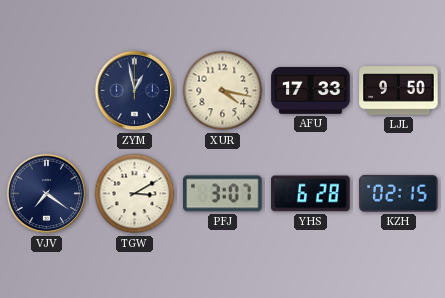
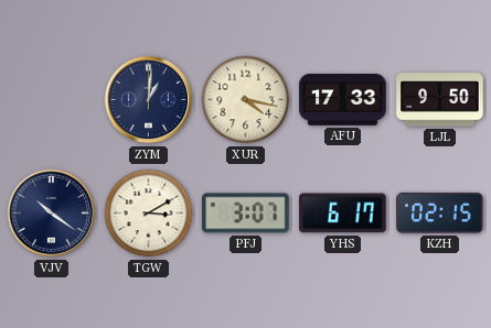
ZYM: 12:58 -> 1:01
VJV: 7:21 -> 10:21
YHS: 6:28 -> 6:17
